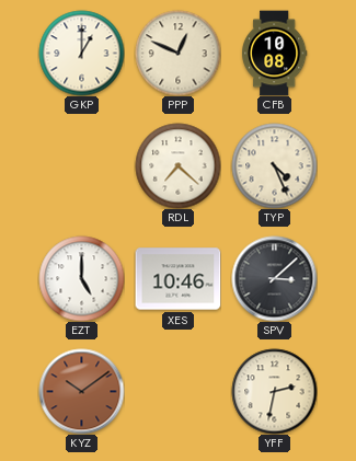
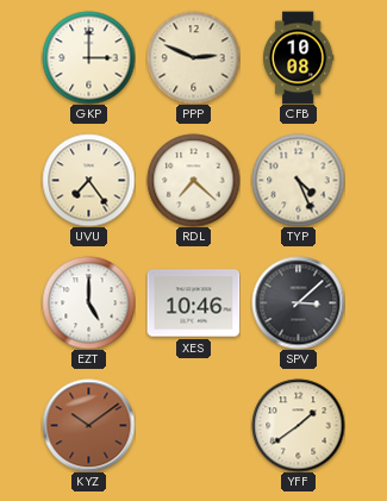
GKP: 1:00 -> 3:00
PPP: 12:49 -> 2:49
UVU: none -> 7:24
YFF: 2:32 -> 1:39
